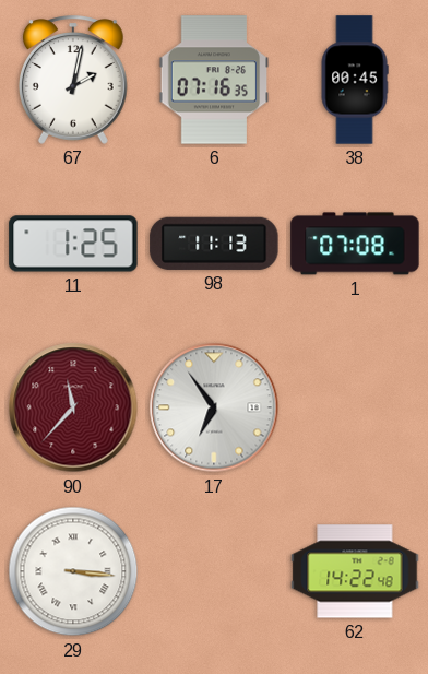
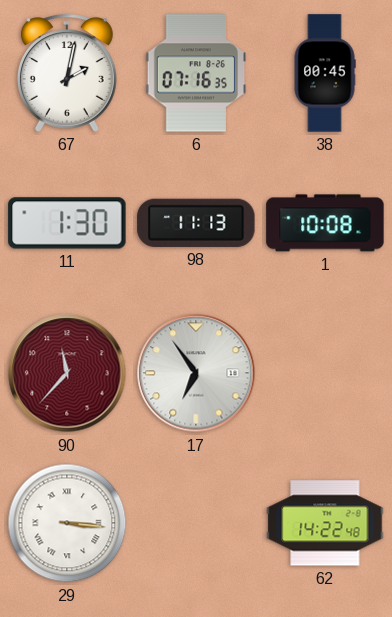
11: 1:25 -> 1:30
1: 07:08 -> 10:08
